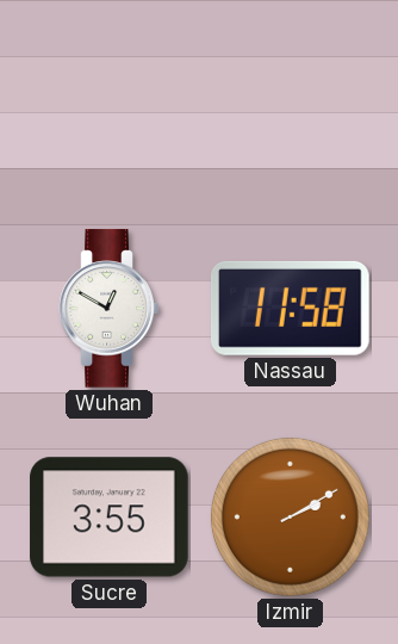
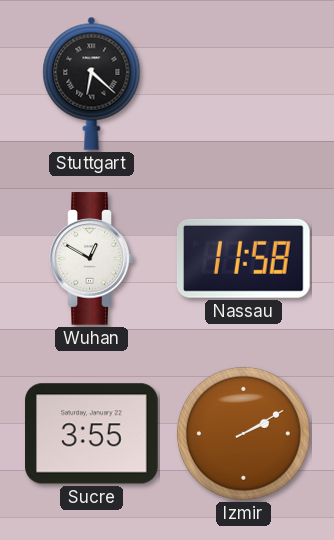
Stuttgart: none -> 6:22
